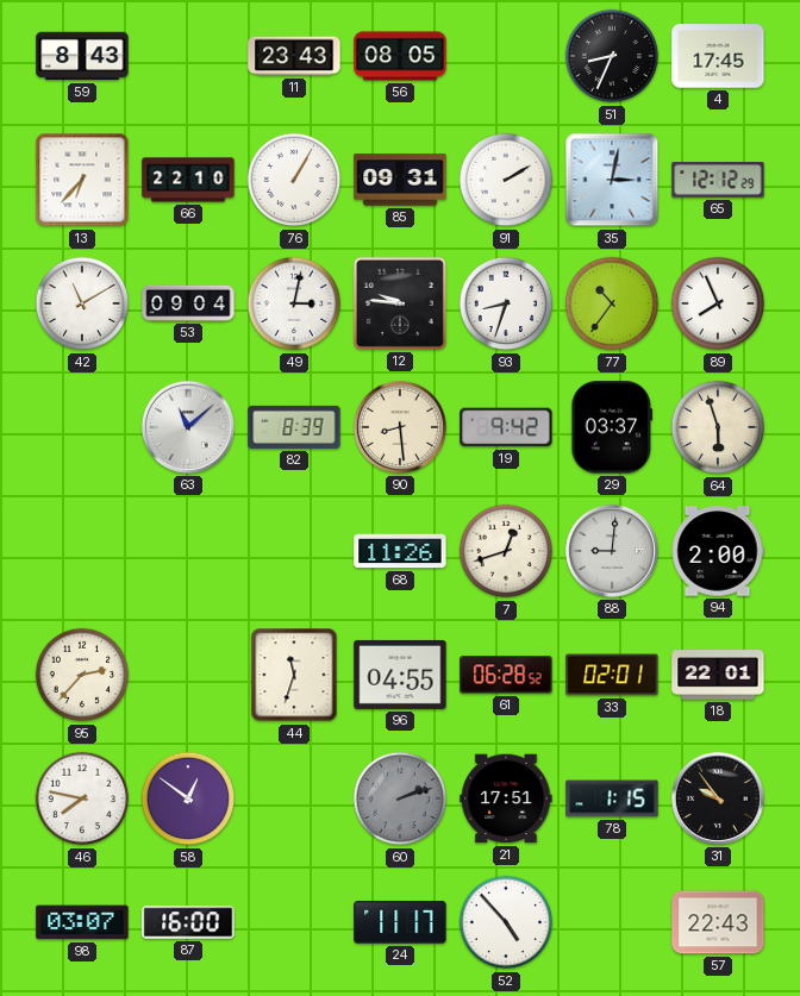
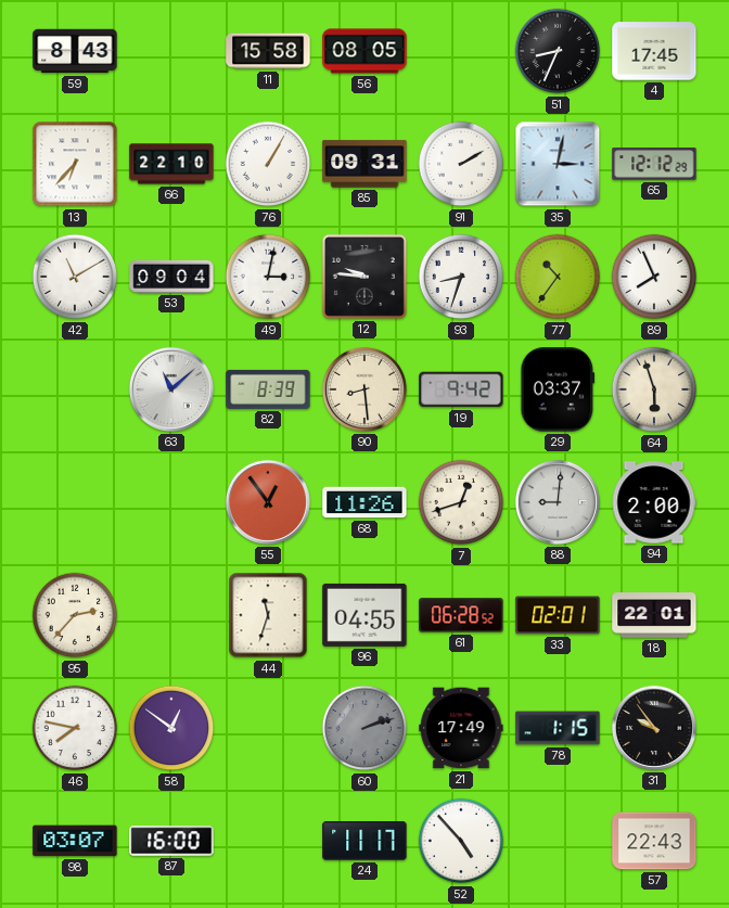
11: 23:43 -> 15:58
55: none -> 12:54
21: 17:51 -> 17:49
